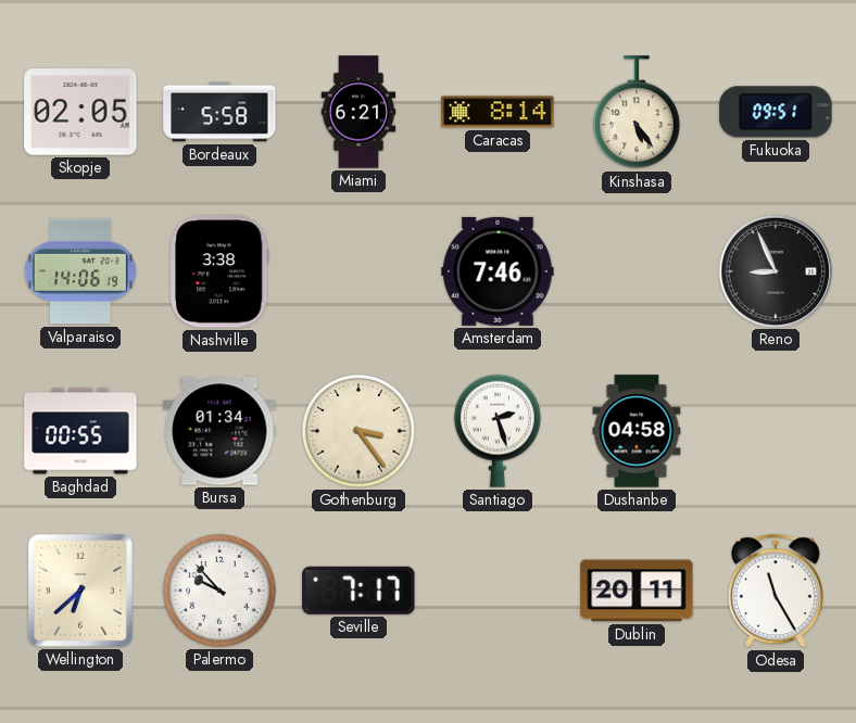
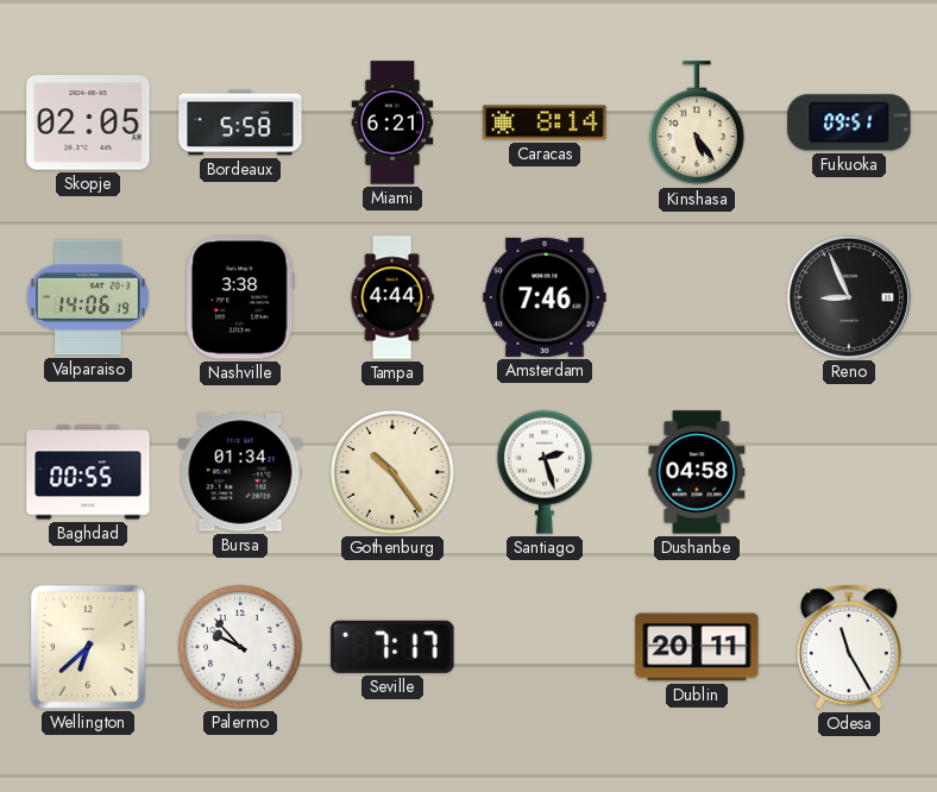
Tampa: none -> 4:44
Gothenburg: 3:24 -> 10:24
